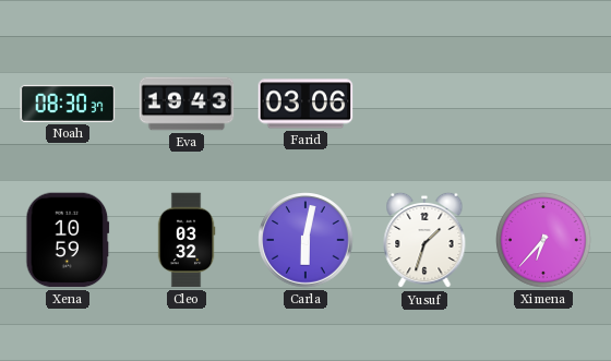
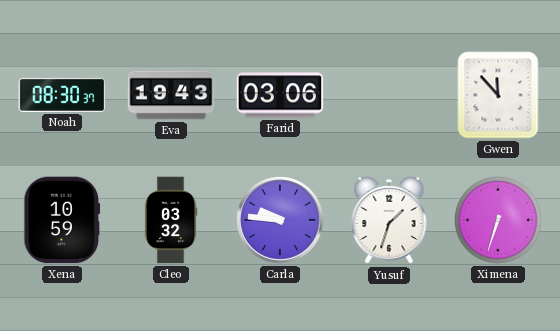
Gwen: none -> 11:53
Carla: 6:02 -> 9:46
Ximena: 6:37 -> 6:33
